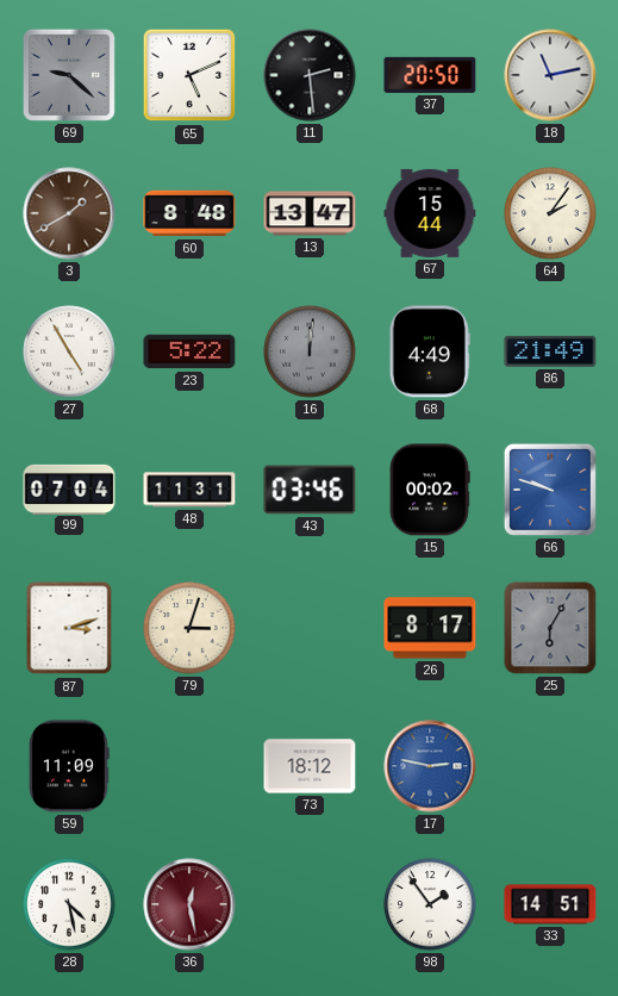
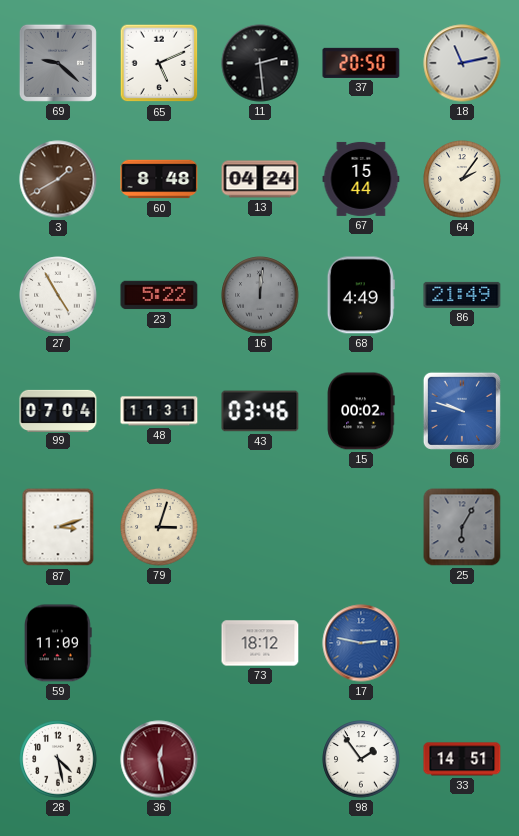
13: 13:47 -> 04:24
26: 8:17 -> none
